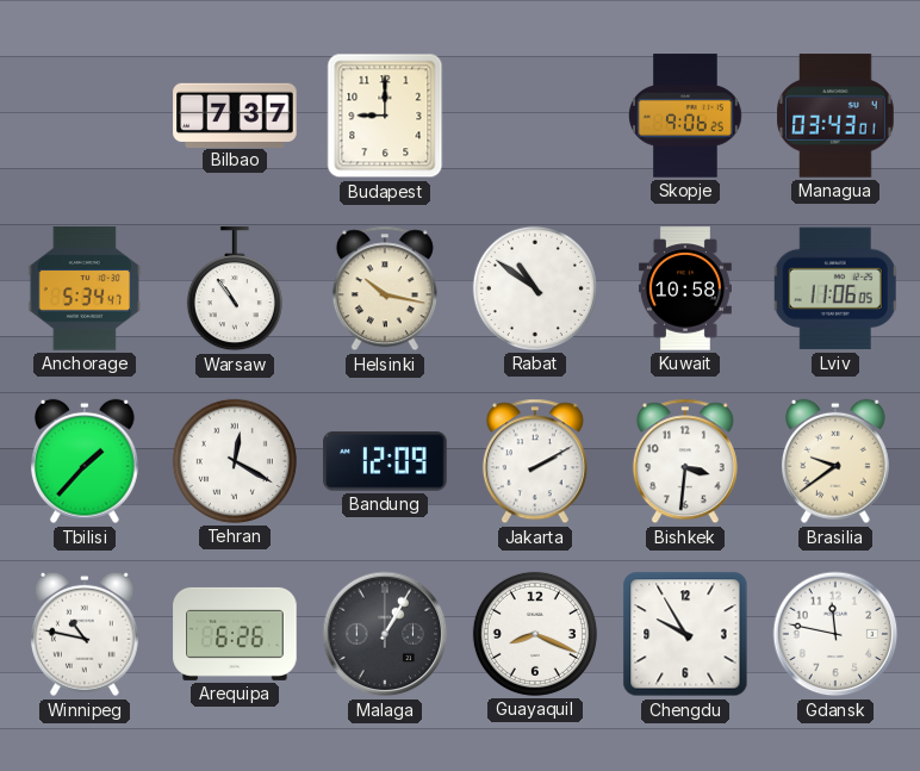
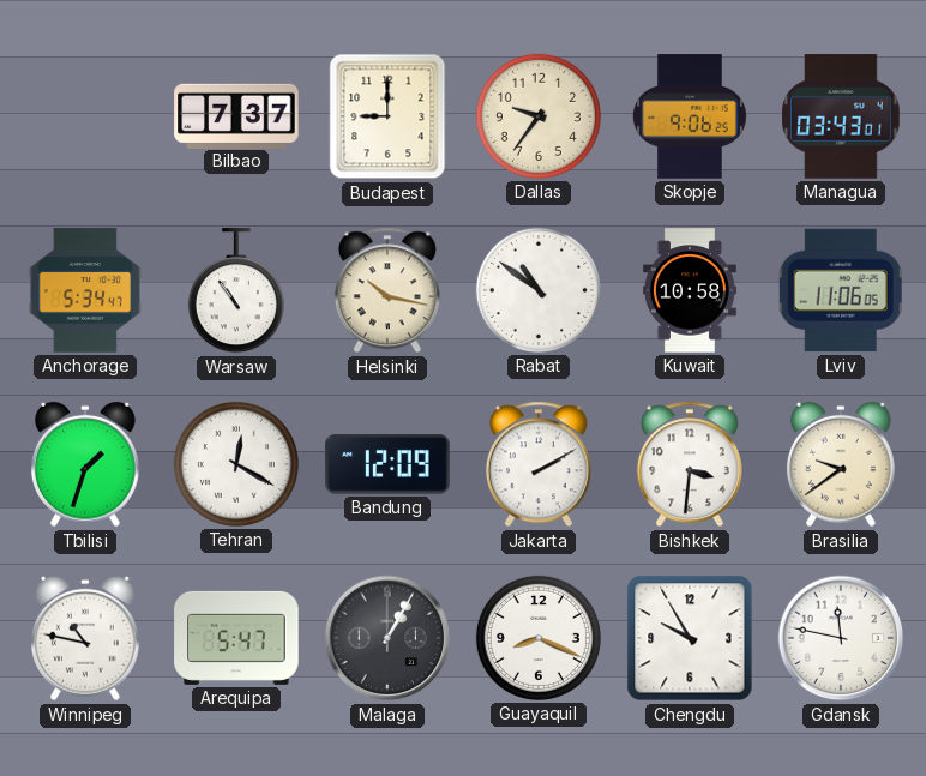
Dallas: none -> 9:36
Tbilisi: 1:37 -> 1:33
Arequipa: 6:26 -> 5:47
